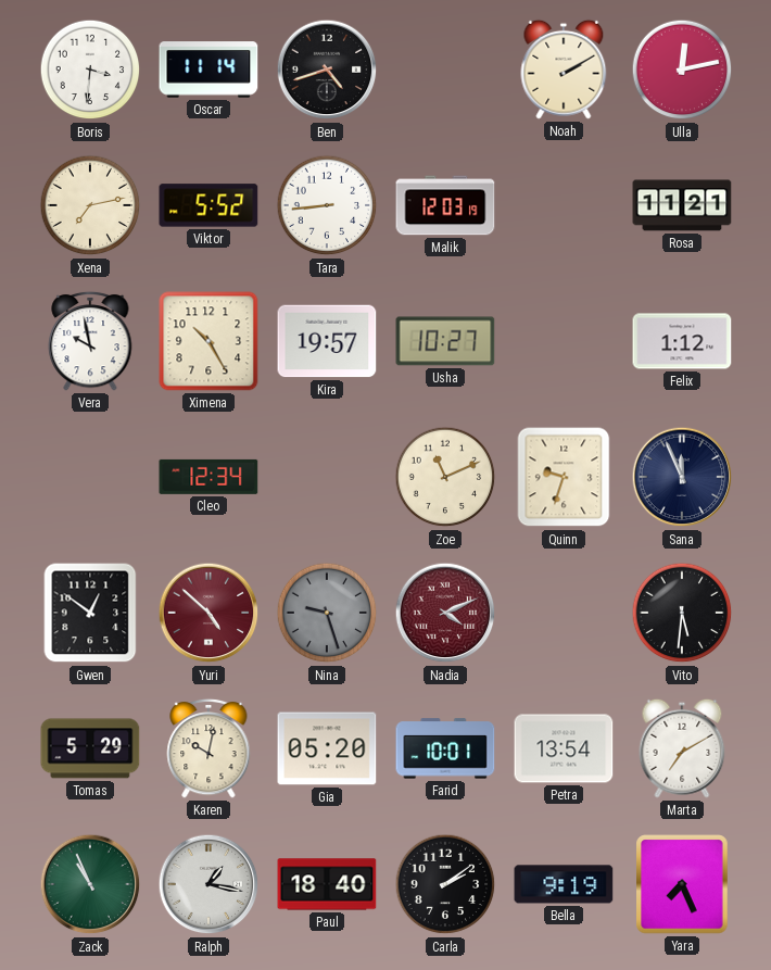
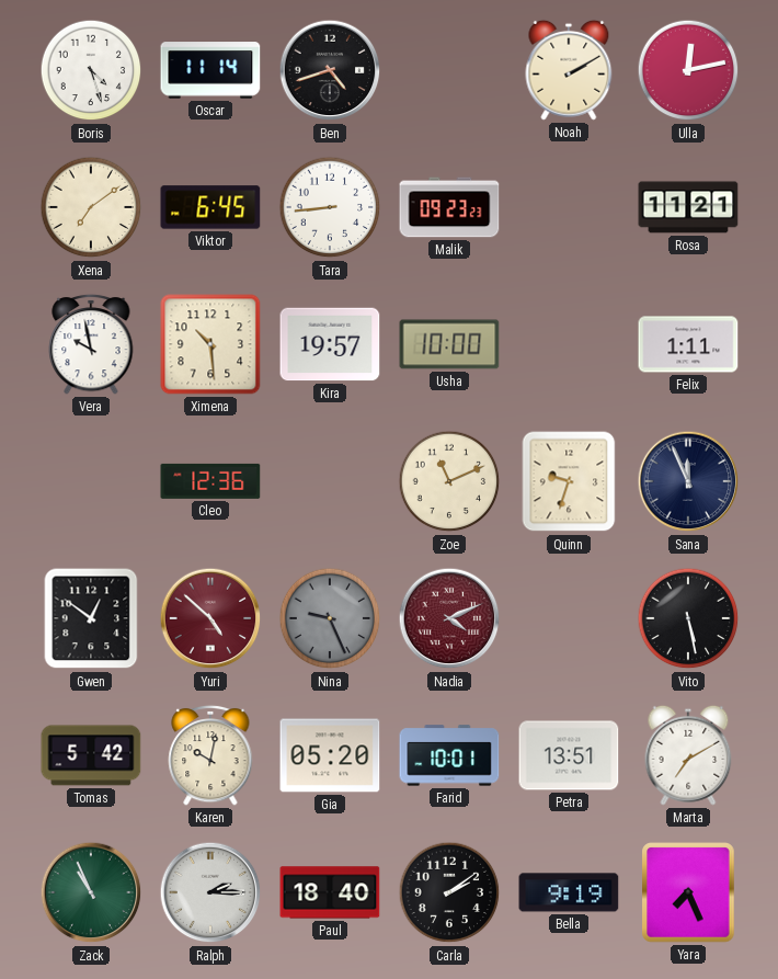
Boris: 3:31 -> 4:27
Xena: 7:13 -> 7:09
Viktor: 5:52 -> 6:45
Malik: 12:03 -> 09:23
Ximena: 10:25 -> 10:29
Usha: 10:27 -> 10:00
Felix: 1:12 -> 1:11
Cleo: 12:34 -> 12:36
Nina: 9:27 -> 9:26
Vito: 5:31 -> 5:28
Tomas: 5:29 -> 5:42
Petra: 13:54 -> 13:51
Ralph: 1:17 -> 2:15
